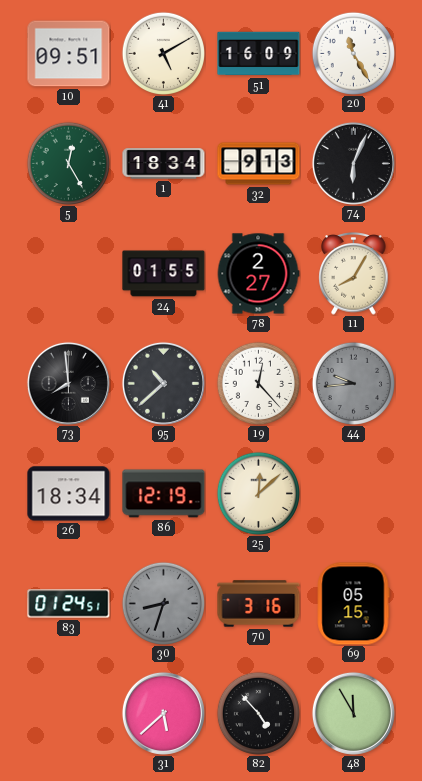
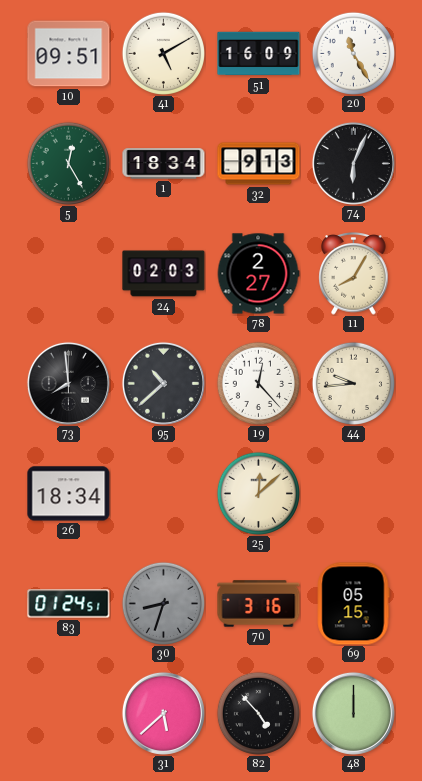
24: 01:55 -> 02:03
44 dial: grey -> cream
86: 12:19 -> none
48: 11:55 -> 12:00
